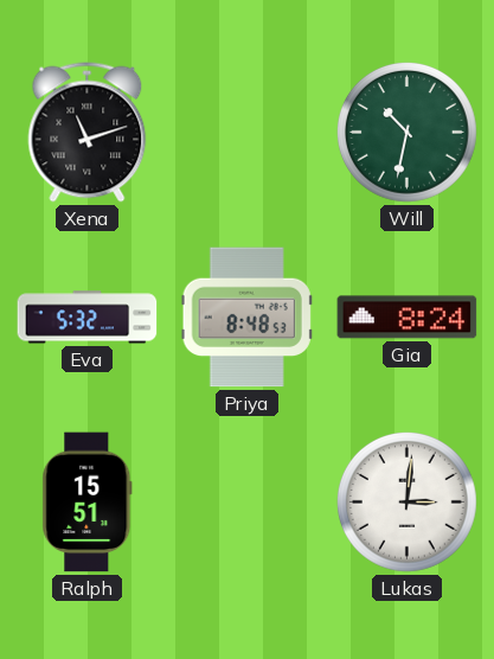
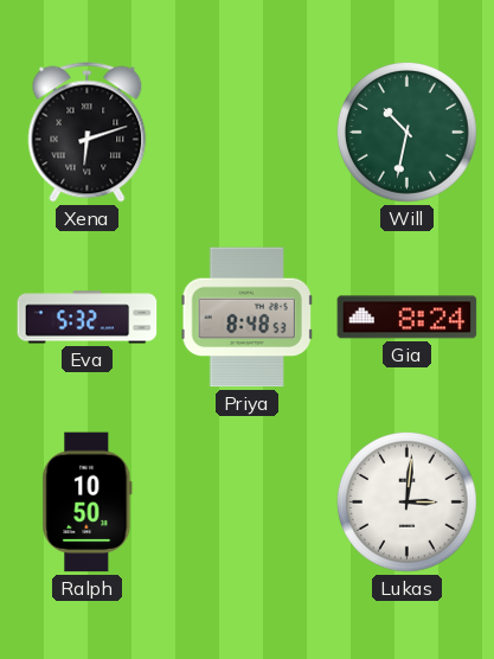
Xena: 11:12 -> 6:12
Ralph: 15:51 -> 10:50
